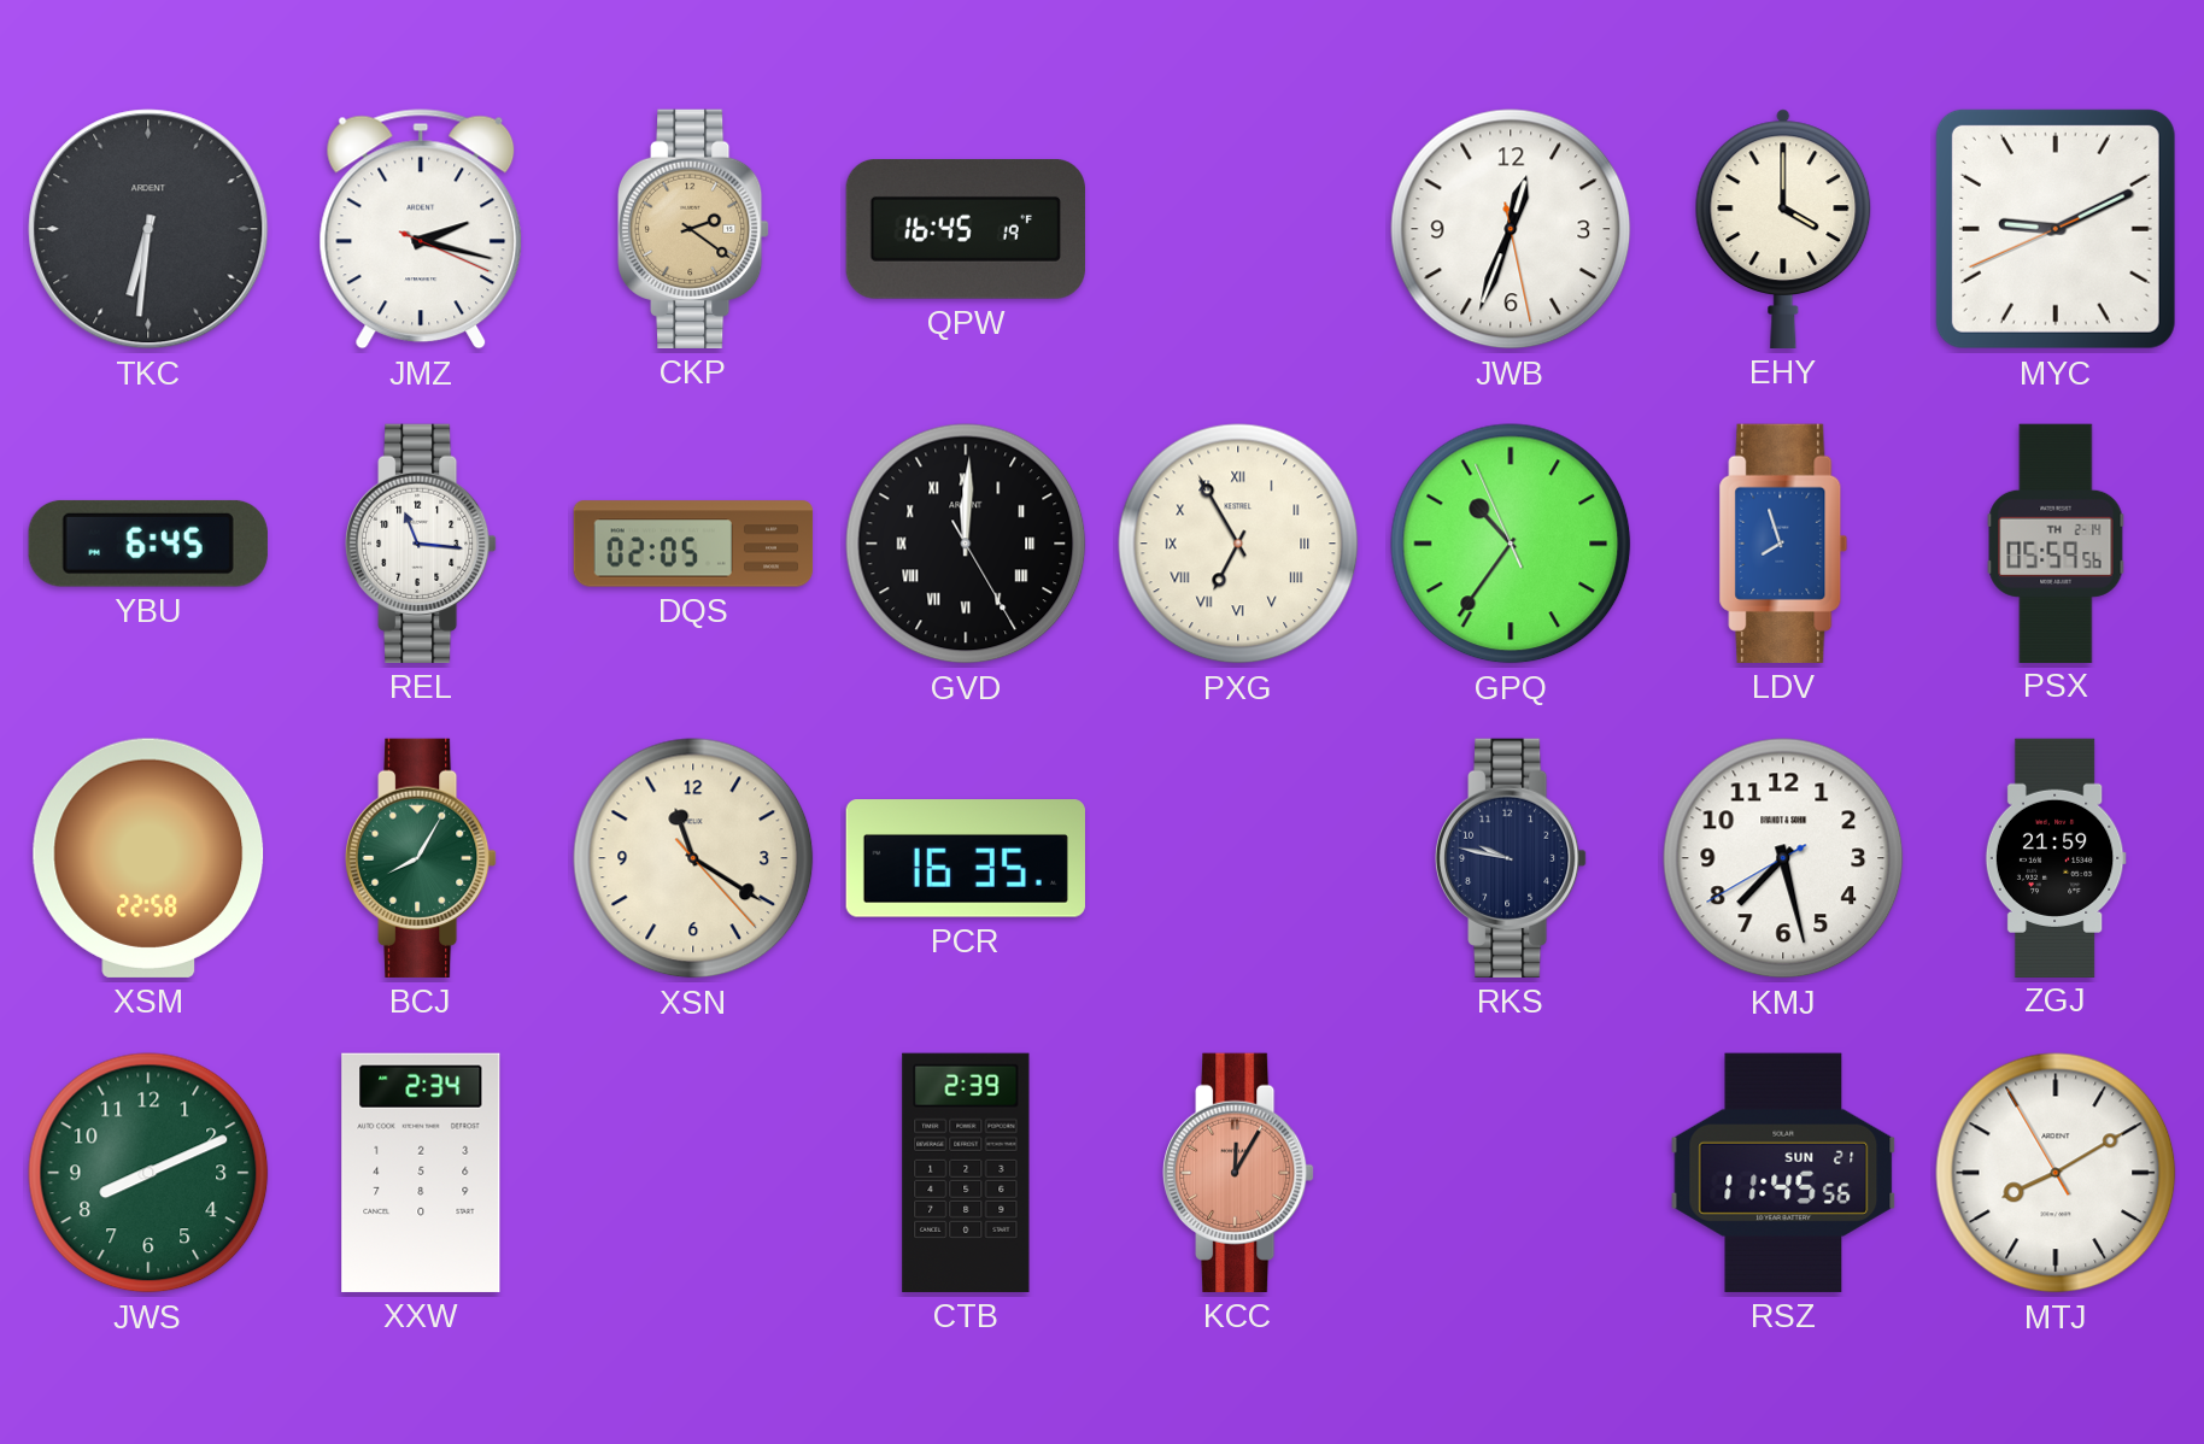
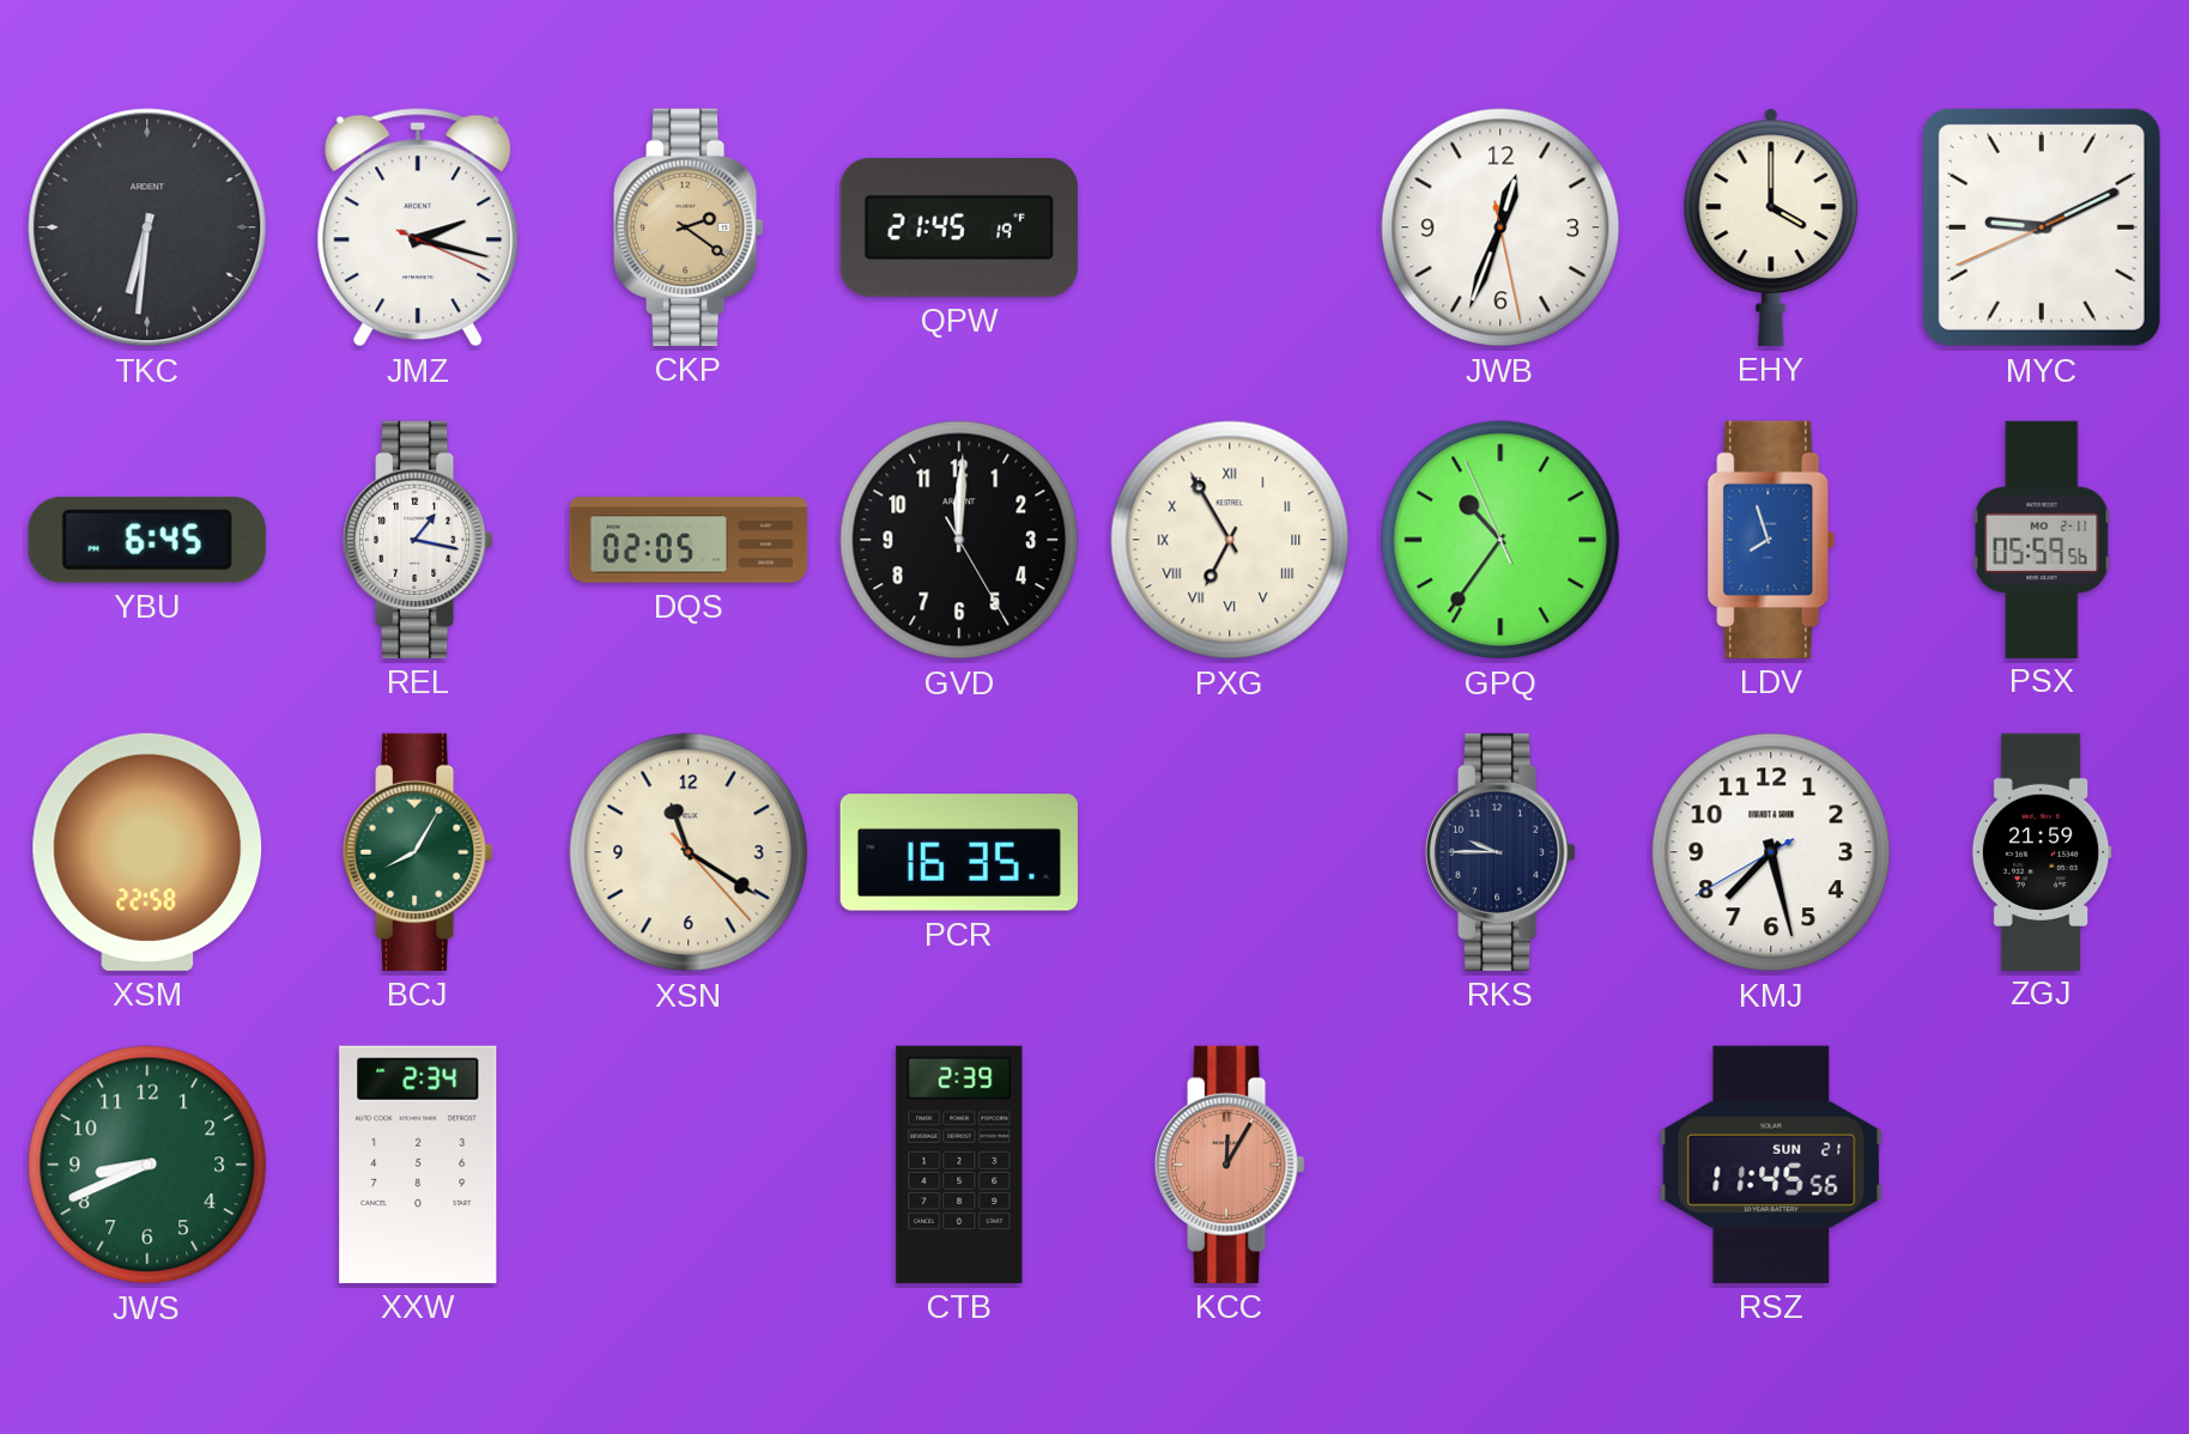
QPW: 16:45 -> 21:45
REL: 11:16 -> 1:17
GVD numerals: Roman -> Arabic
PSX date: TH 2-14 -> MO 2-11
RKS: 9:47 -> 9:45
JWS: 8:11 -> 8:41
MTJ: 8:09 -> none
